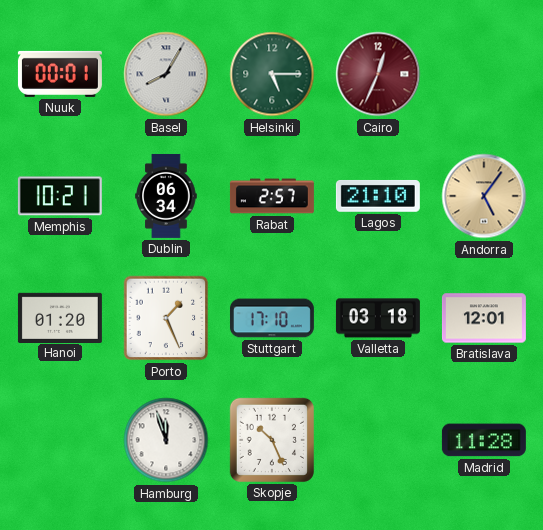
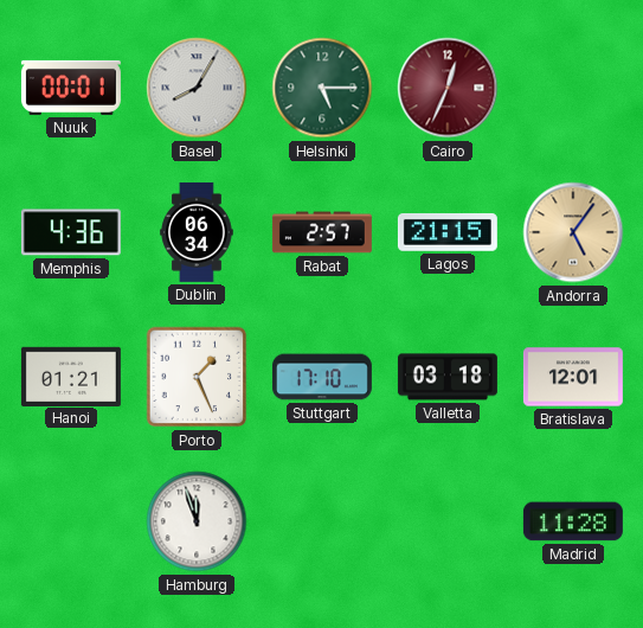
Memphis: 10:21 -> 4:36
Lagos: 21:10 -> 21:15
Hanoi: 01:20 -> 01:21
Skopje: 10:26 -> none
